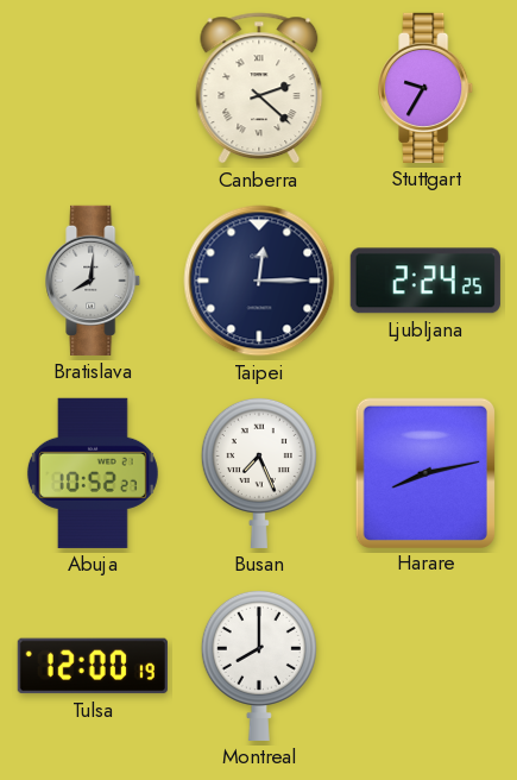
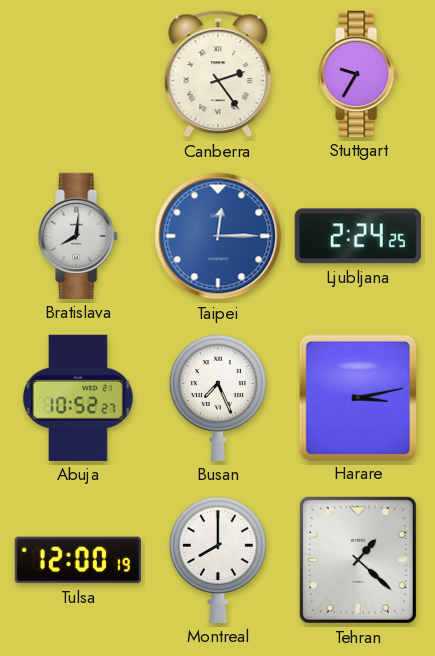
Canberra: 2:22 -> 2:24
Taipei dial: navy -> blue
Harare: 8:13 -> 3:13
Tehran: none -> 1:22
